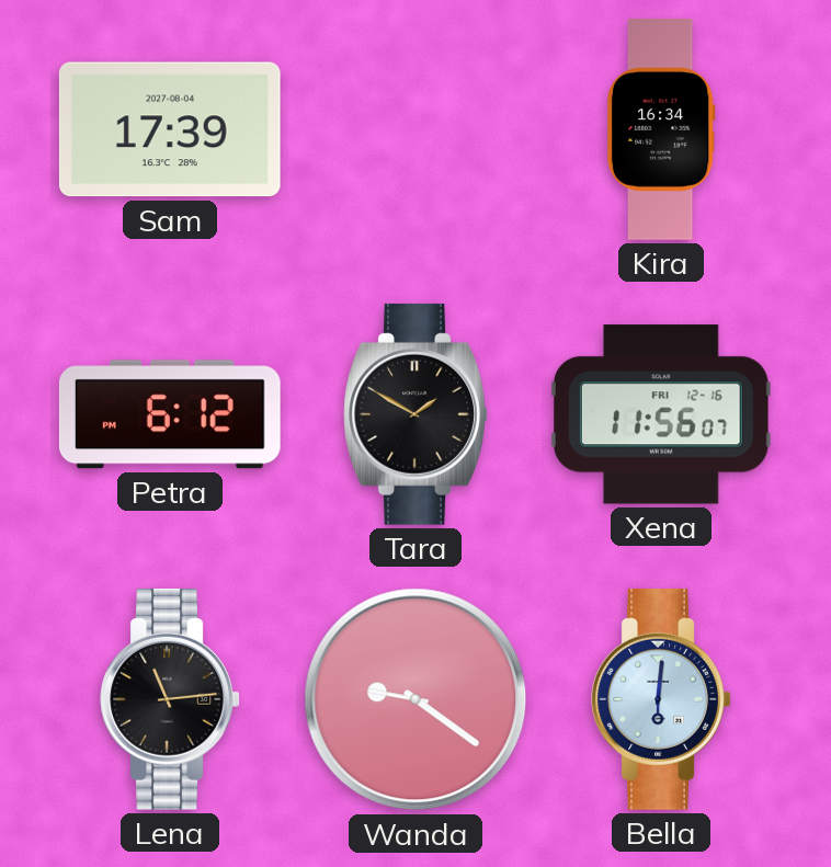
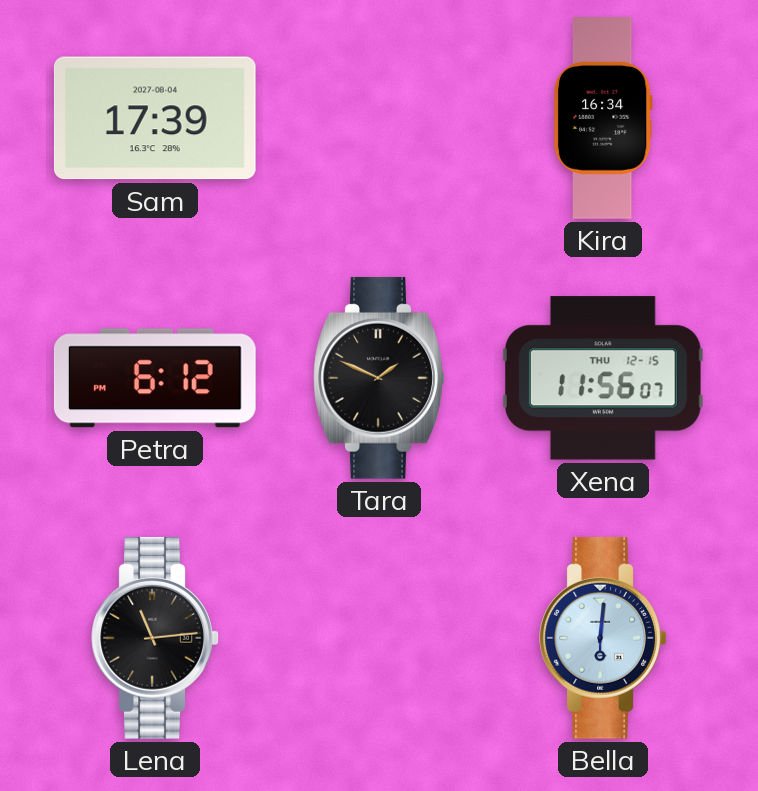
Tara: 1:50 -> 1:49
Xena date: FRI 12-16 -> THU 12-15
Wanda: 9:21 -> none
